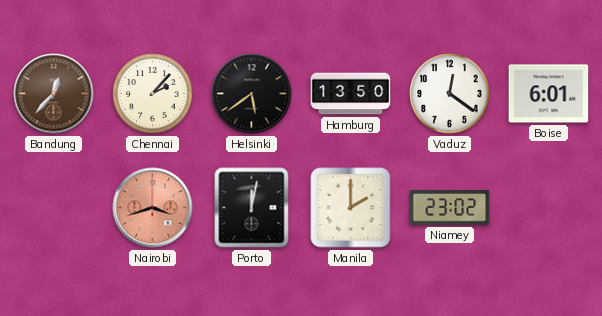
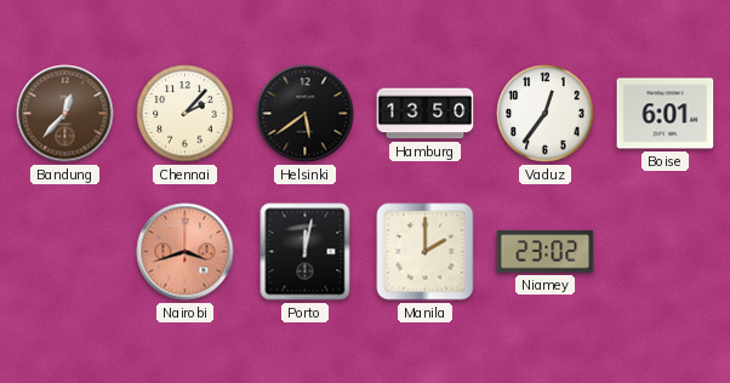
Vaduz: 12:21 -> 12:36
